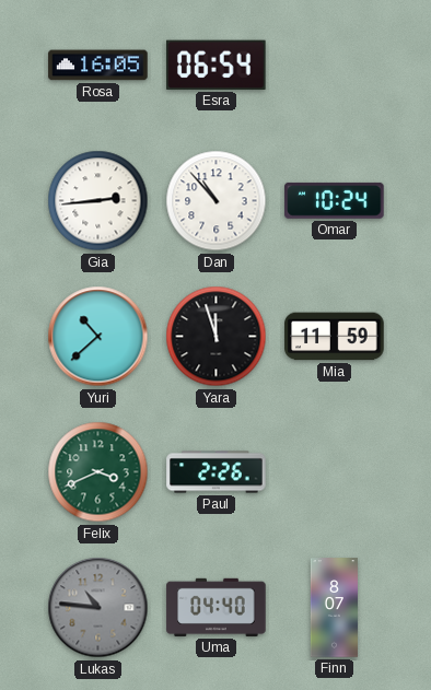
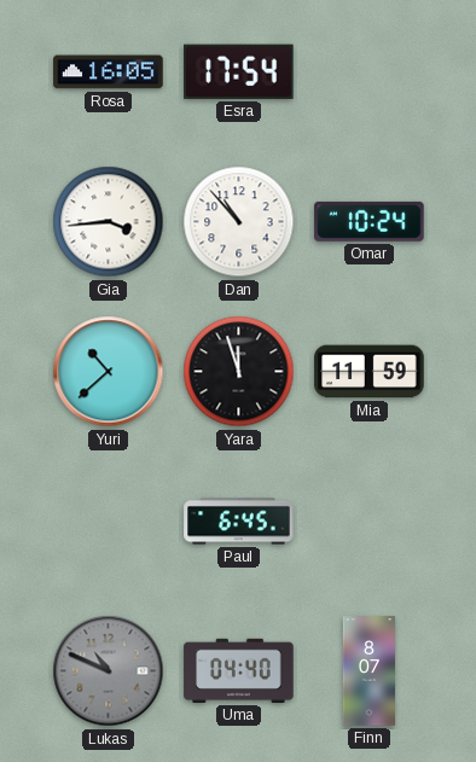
Esra: 06:54 -> 17:54
Gia: 2:44 -> 3:44
Felix: 3:41 -> none
Paul: 2:26 -> 6:45
Lukas: 10:46 -> 10:49
